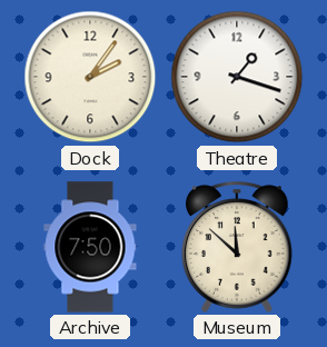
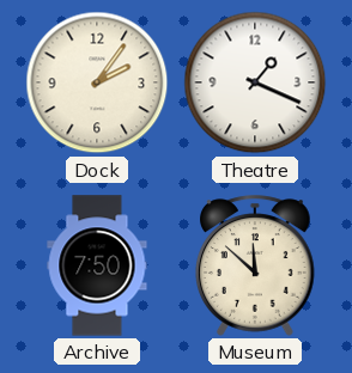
Theatre: 1:18 -> 1:19
